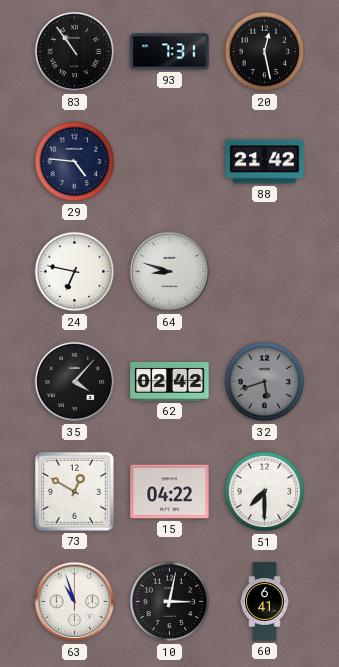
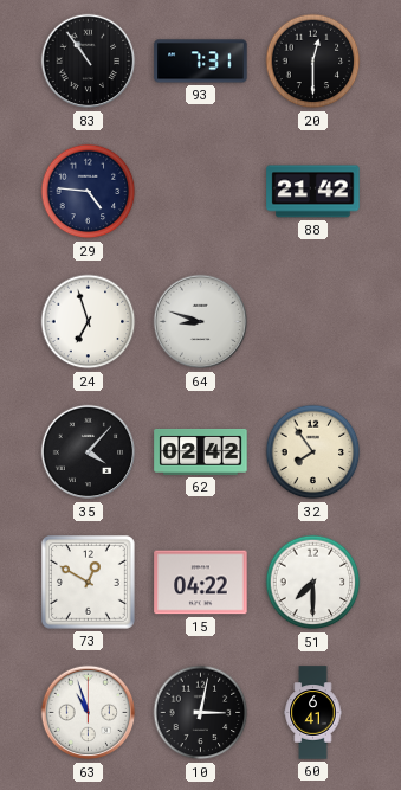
20: 12:28 -> 12:30
24: 6:47 -> 6:57
32: 5:42 -> 7:54
32 dial: grey -> cream
